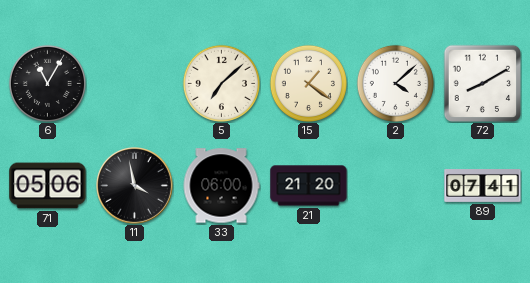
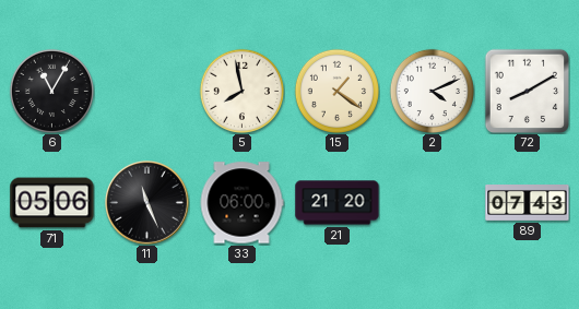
5: 7:08 -> 7:58
2: 4:08 -> 4:11
11: 3:58 -> 11:26
89: 07:41 -> 07:43
